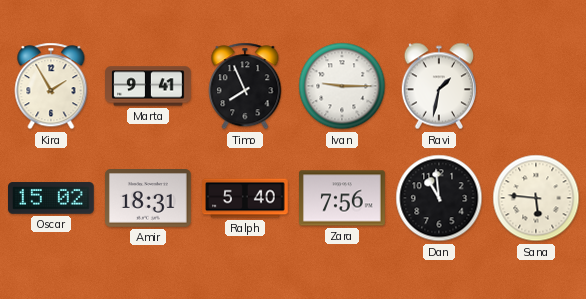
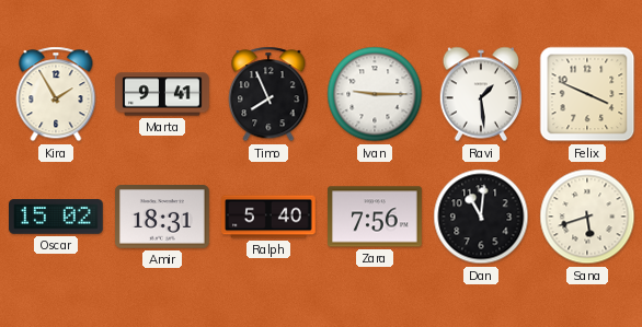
Ravi: 1:32 -> 1:29
Felix: none -> 3:49
Dan: 10:59 -> 11:01
Sana: 5:46 -> 5:42
